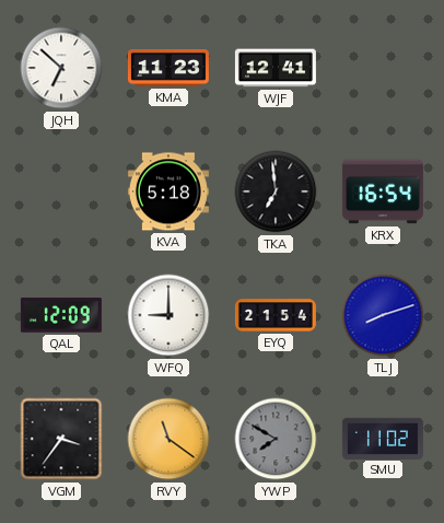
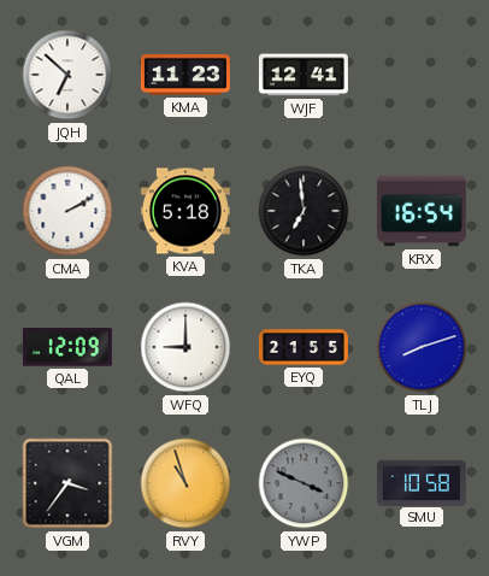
CMA: none -> 2:10
EYQ: 21:54 -> 21:55
RVY: 11:21 -> 10:57
YWP: 7:50 -> 3:49
SMU: 11:02 -> 10:58
